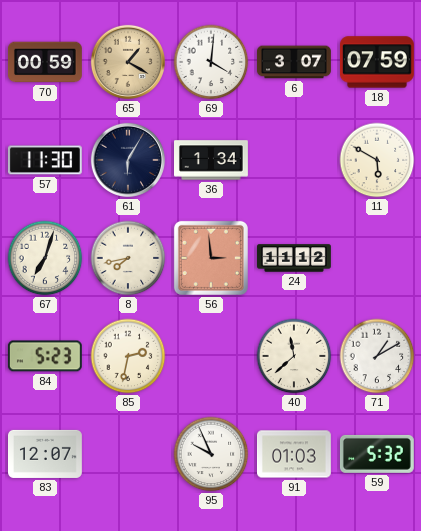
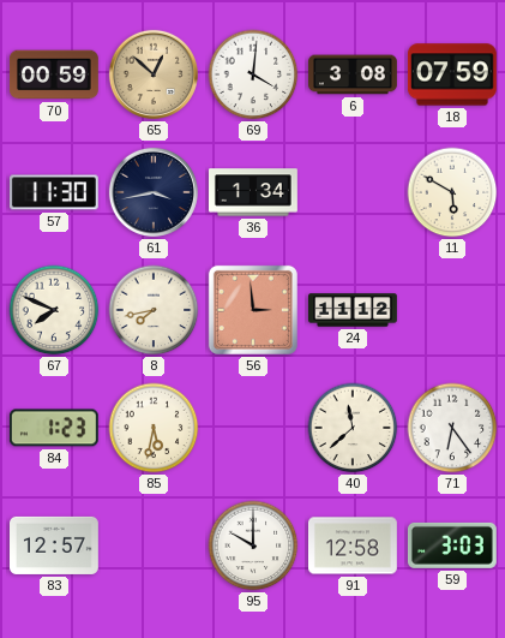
65: 1:20 -> 12:52
6: 3:07 -> 3:08
61: 6:05 -> 3:43
67: 7:03 -> 7:49
84: 5:23 -> 1:23
85: 2:32 -> 5:32
71: 1:10 -> 6:24
83: 12:07 -> 12:57
95: 9:56 -> 10:00
91: 01:03 -> 12:58
59: 5:32 -> 3:03
